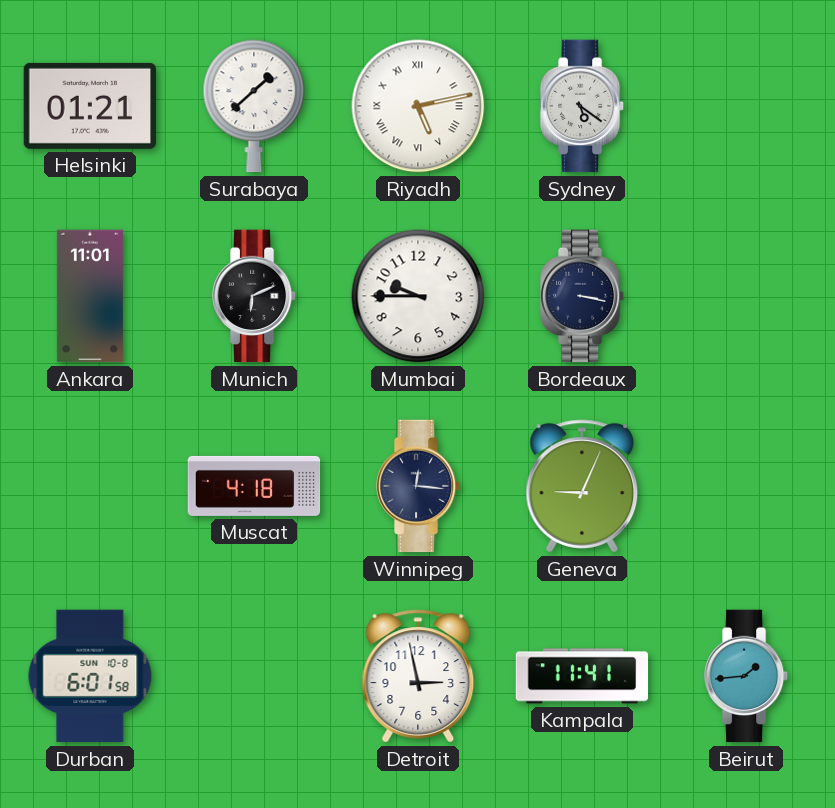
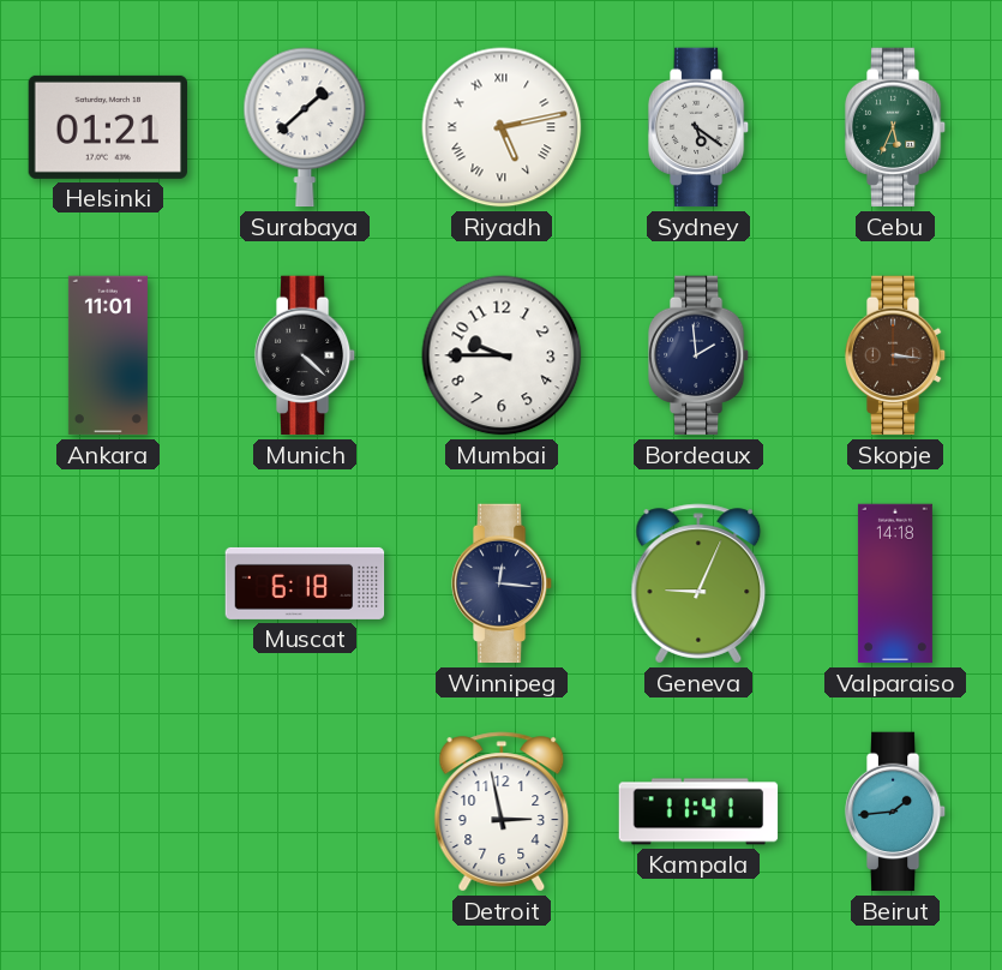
Cebu: none -> 5:34
Munich: 6:11 -> 4:22
Bordeaux: 3:17 -> 1:59
Skopje: none -> 3:16
Muscat: 4:18 -> 6:18
Valparaiso: none -> 14:18
Durban: 6:01 -> none
